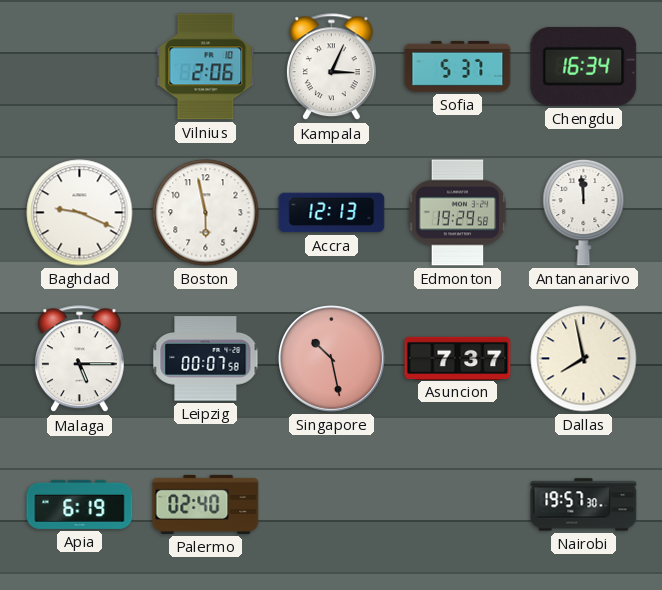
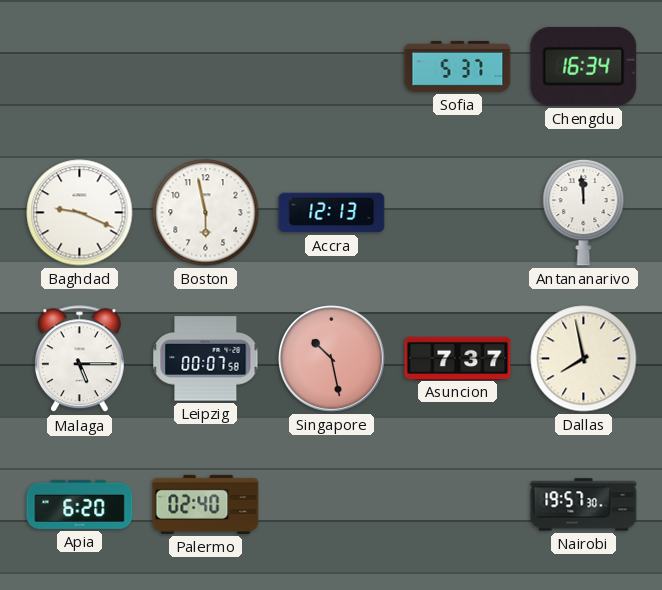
Vilnius: 2:06 -> none
Kampala: 3:04 -> none
Edmonton: 19:29 -> none
Apia: 6:19 -> 6:20
